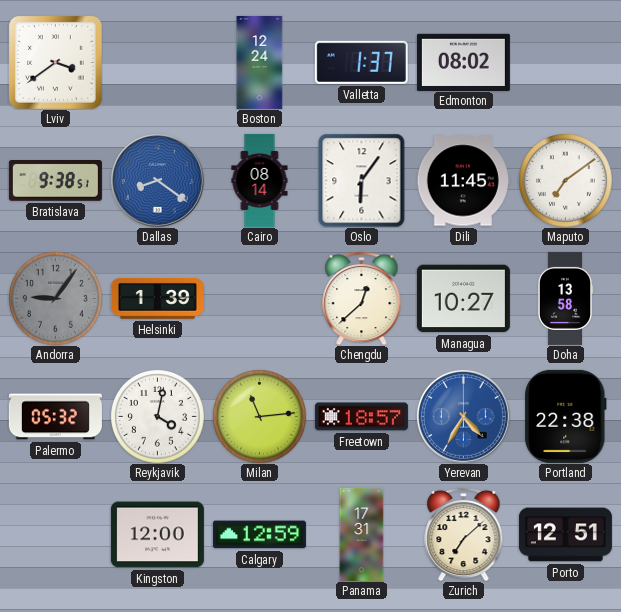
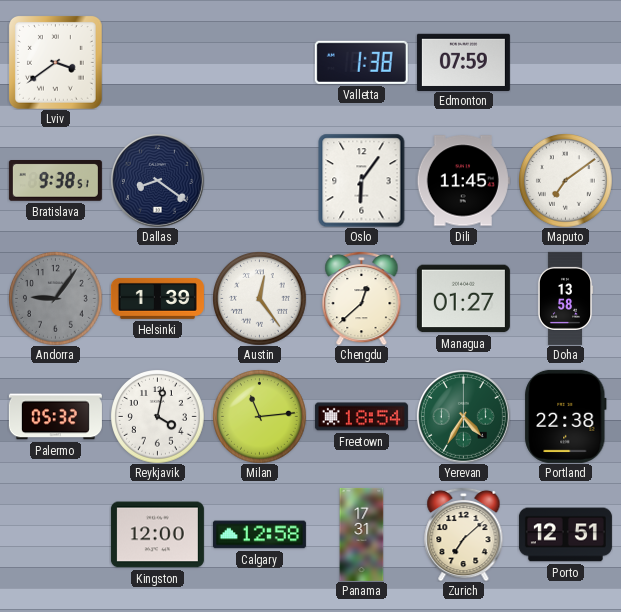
Boston: 12:24 -> none
Valletta: 1:37 -> 1:38
Edmonton: 08:02 -> 07:59
Dallas dial: blue -> navy
Cairo: 08:14 -> none
Austin: none -> 12:24
Managua: 10:27 -> 01:27
Freetown: 18:57 -> 18:54
Yerevan dial: blue -> green
Calgary: 12:59 -> 12:58
